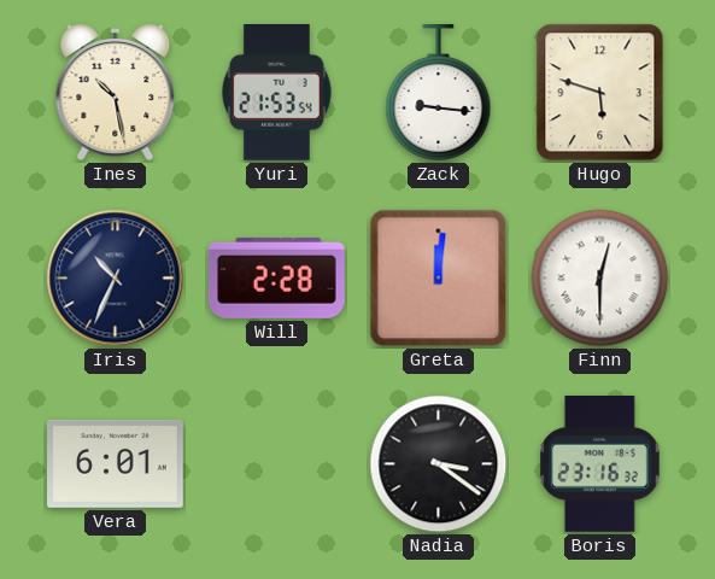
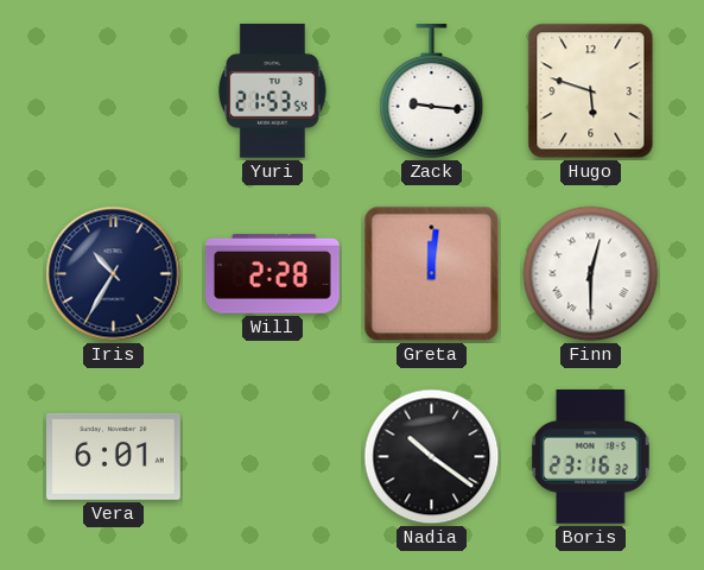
Ines: 10:28 -> none
Iris: 10:34 -> 10:35
Nadia: 3:21 -> 10:21
